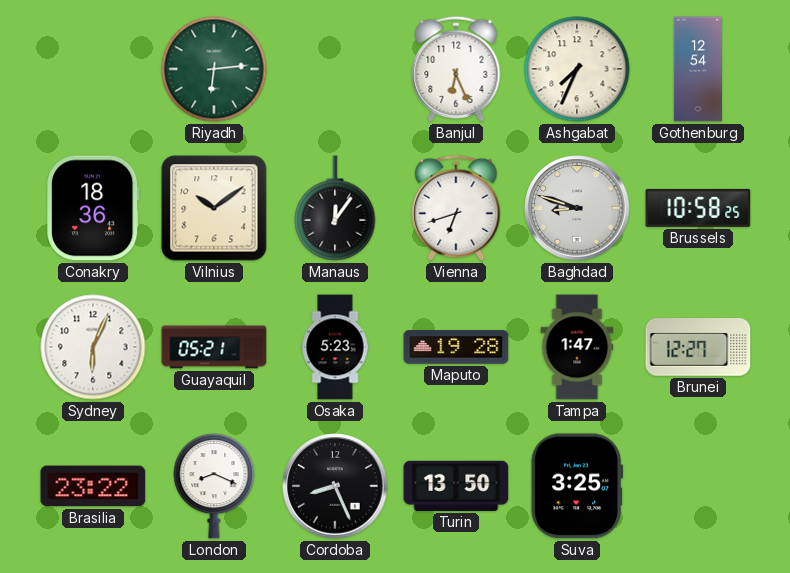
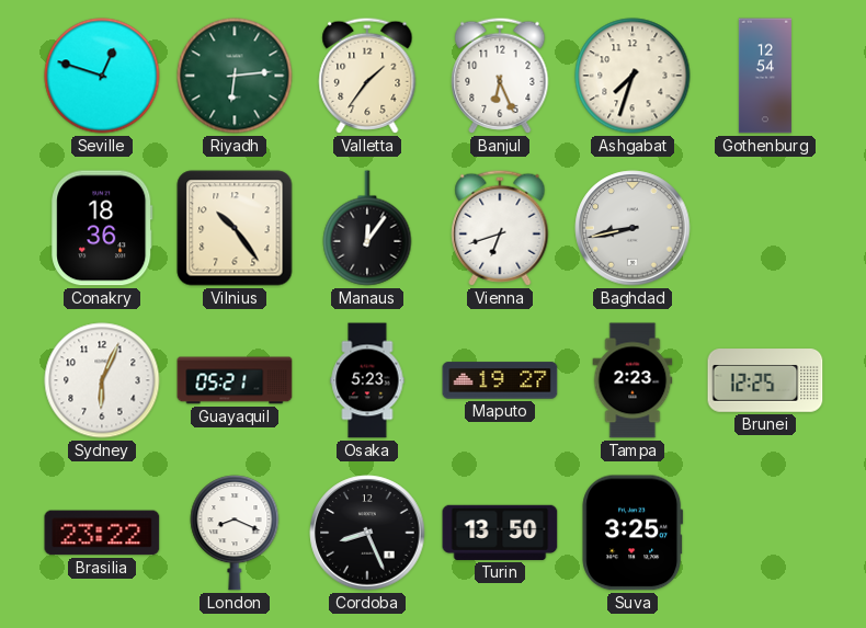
Seville: none -> 12:48
Valletta: none -> 1:36
Ashgabat: 7:34 -> 7:33
Vilnius: 10:09 -> 10:24
Baghdad: 8:48 -> 8:43
Brussels: 10:58 -> none
Maputo: 19:28 -> 19:27
Tampa: 1:47 -> 2:23
Brunei: 12:27 -> 12:25
